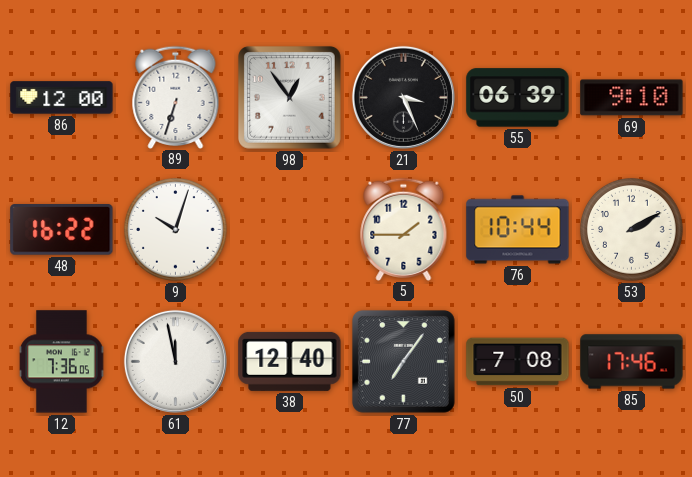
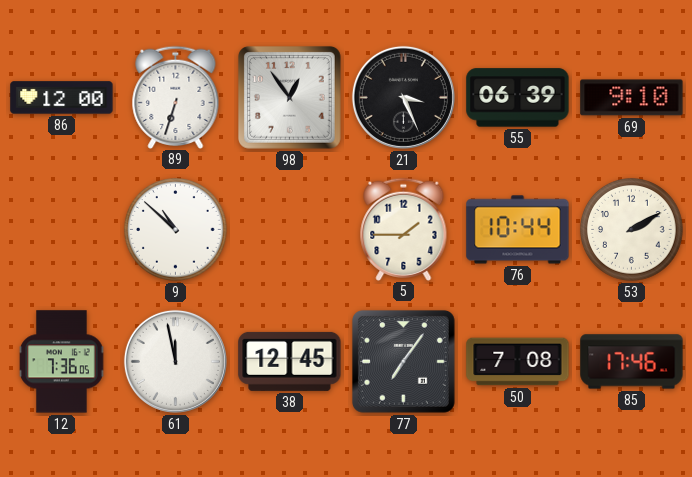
48: 16:22 -> none
9: 10:03 -> 10:52
38: 12:40 -> 12:45
